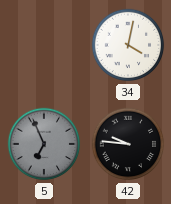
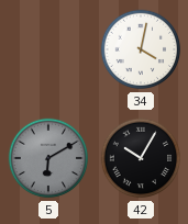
5: 6:56 -> 6:10
42: 9:46 -> 10:05
